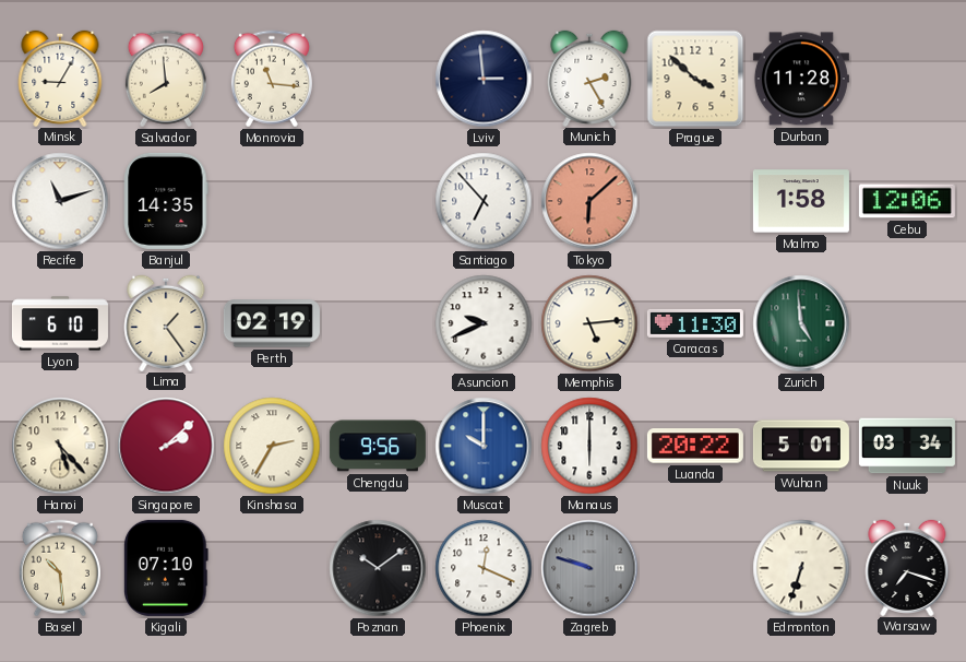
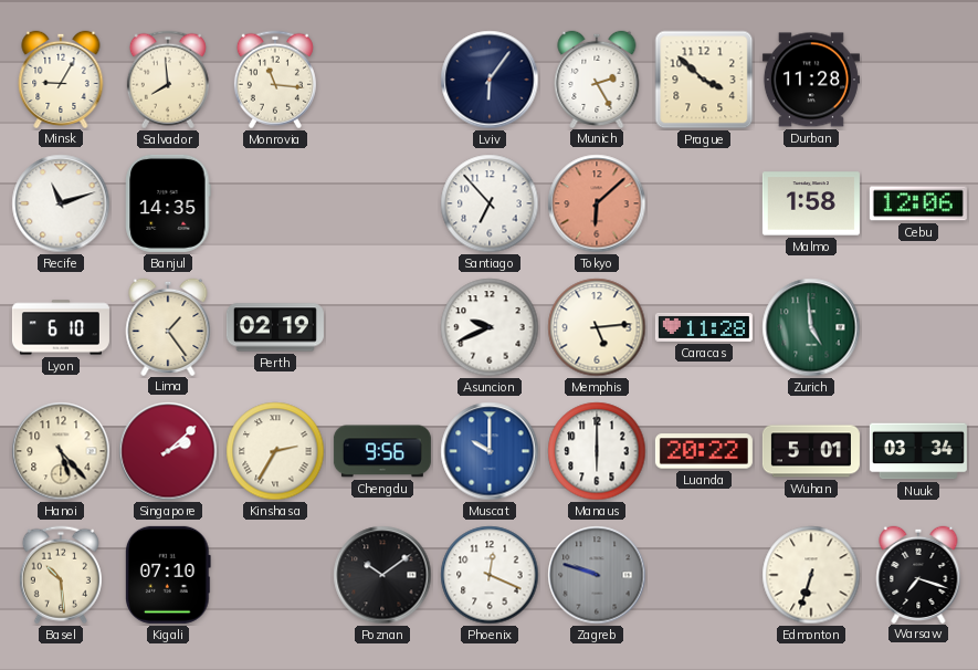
Lviv: 2:59 -> 6:06
Caracas: 11:30 -> 11:28
